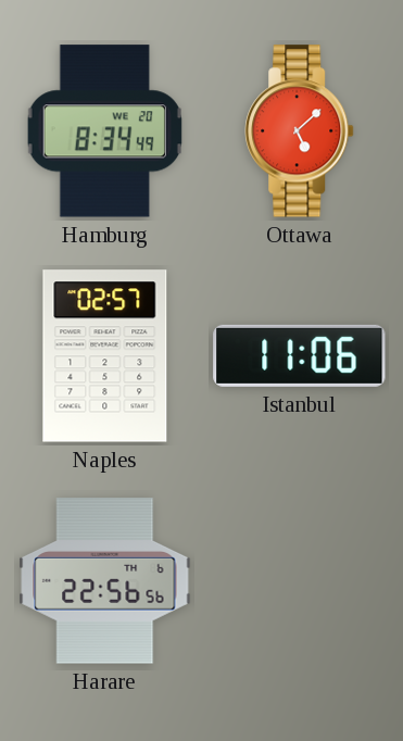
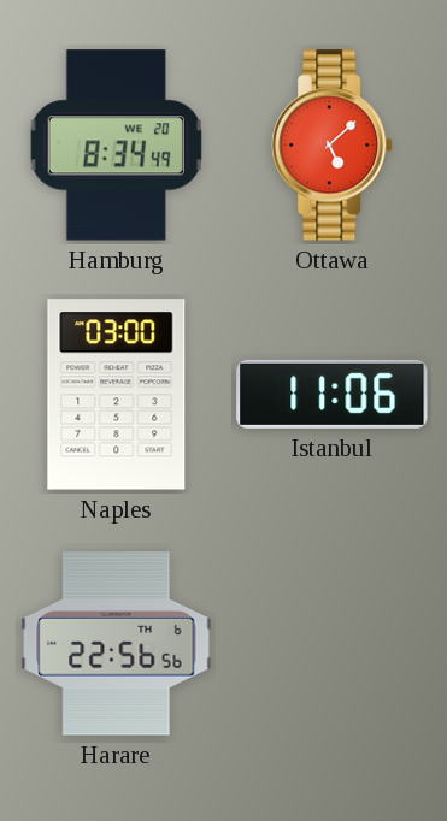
Naples: 02:57 -> 03:00
